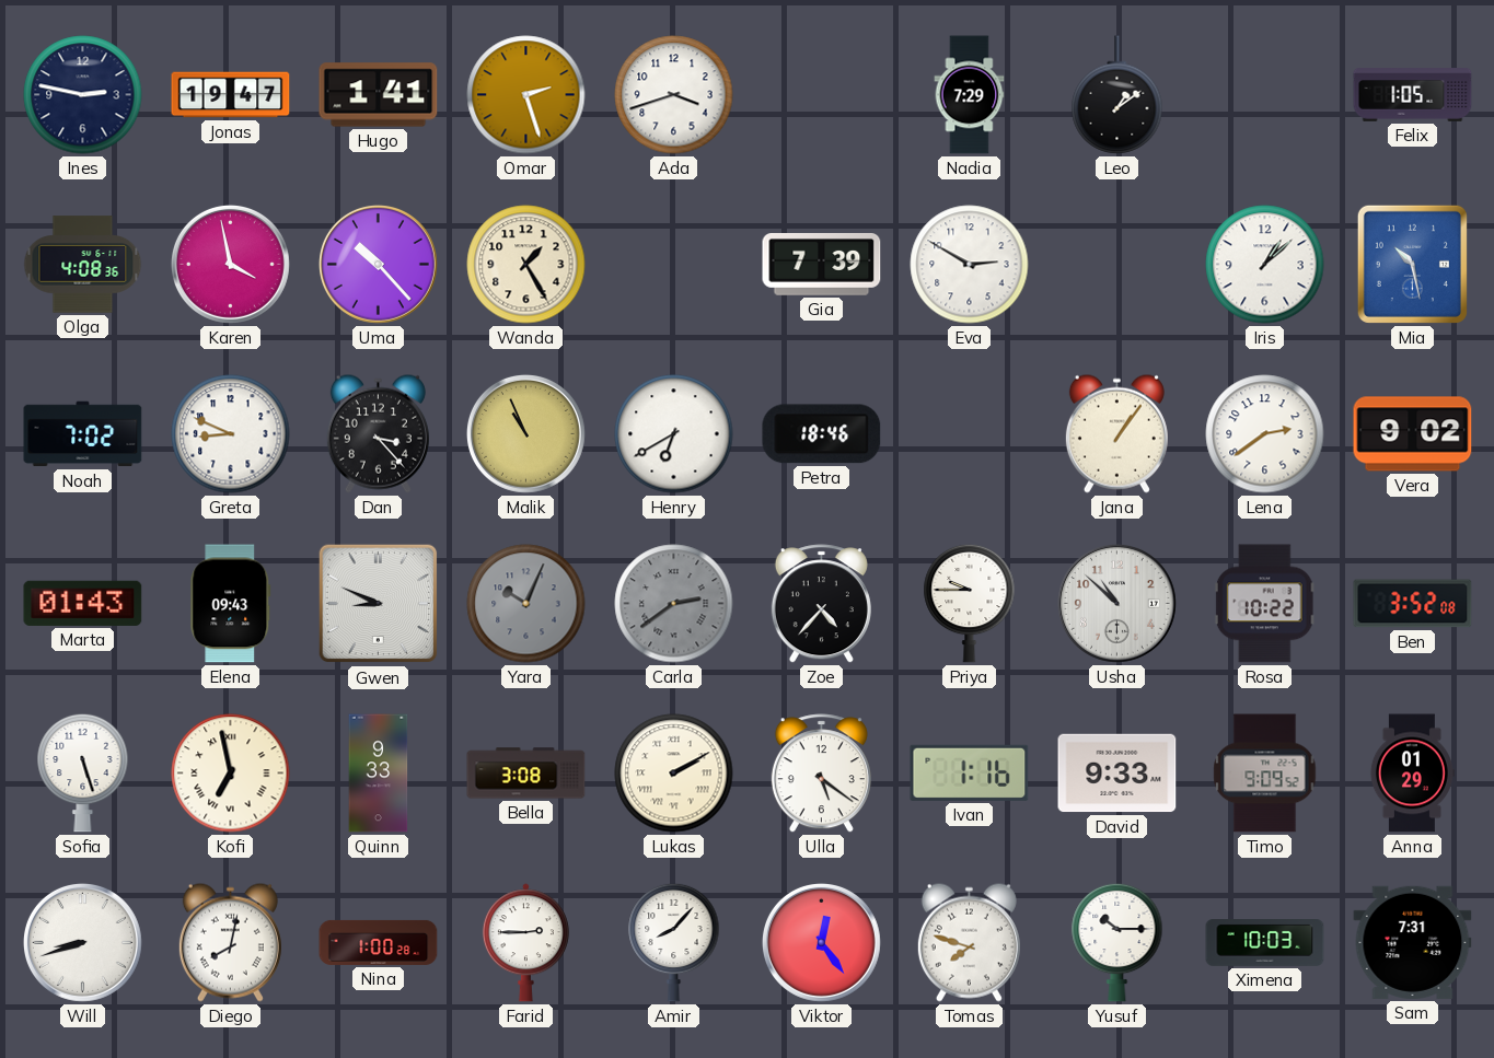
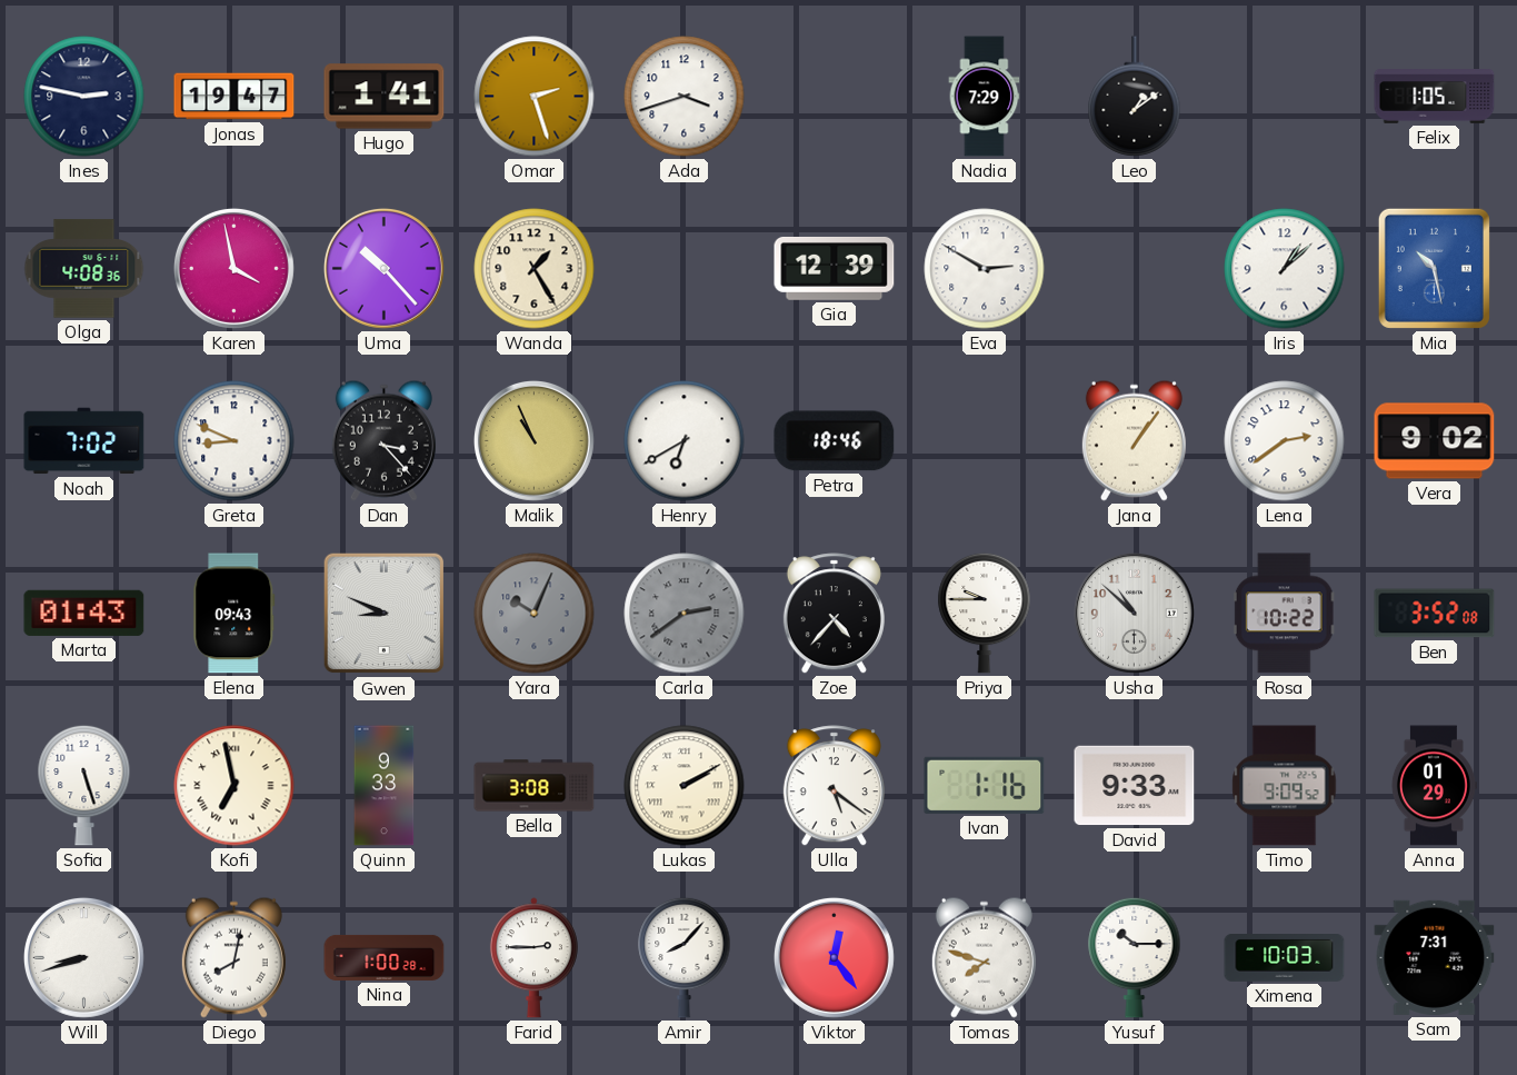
Gia: 7:39 -> 12:39
